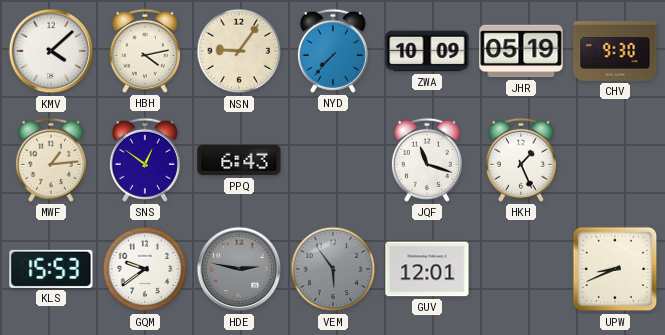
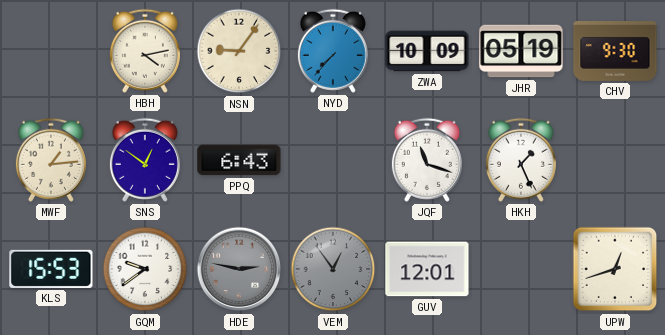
KMV: 4:08 -> none
VEM: 5:54 -> 12:54
UPW: 8:41 -> 12:42
